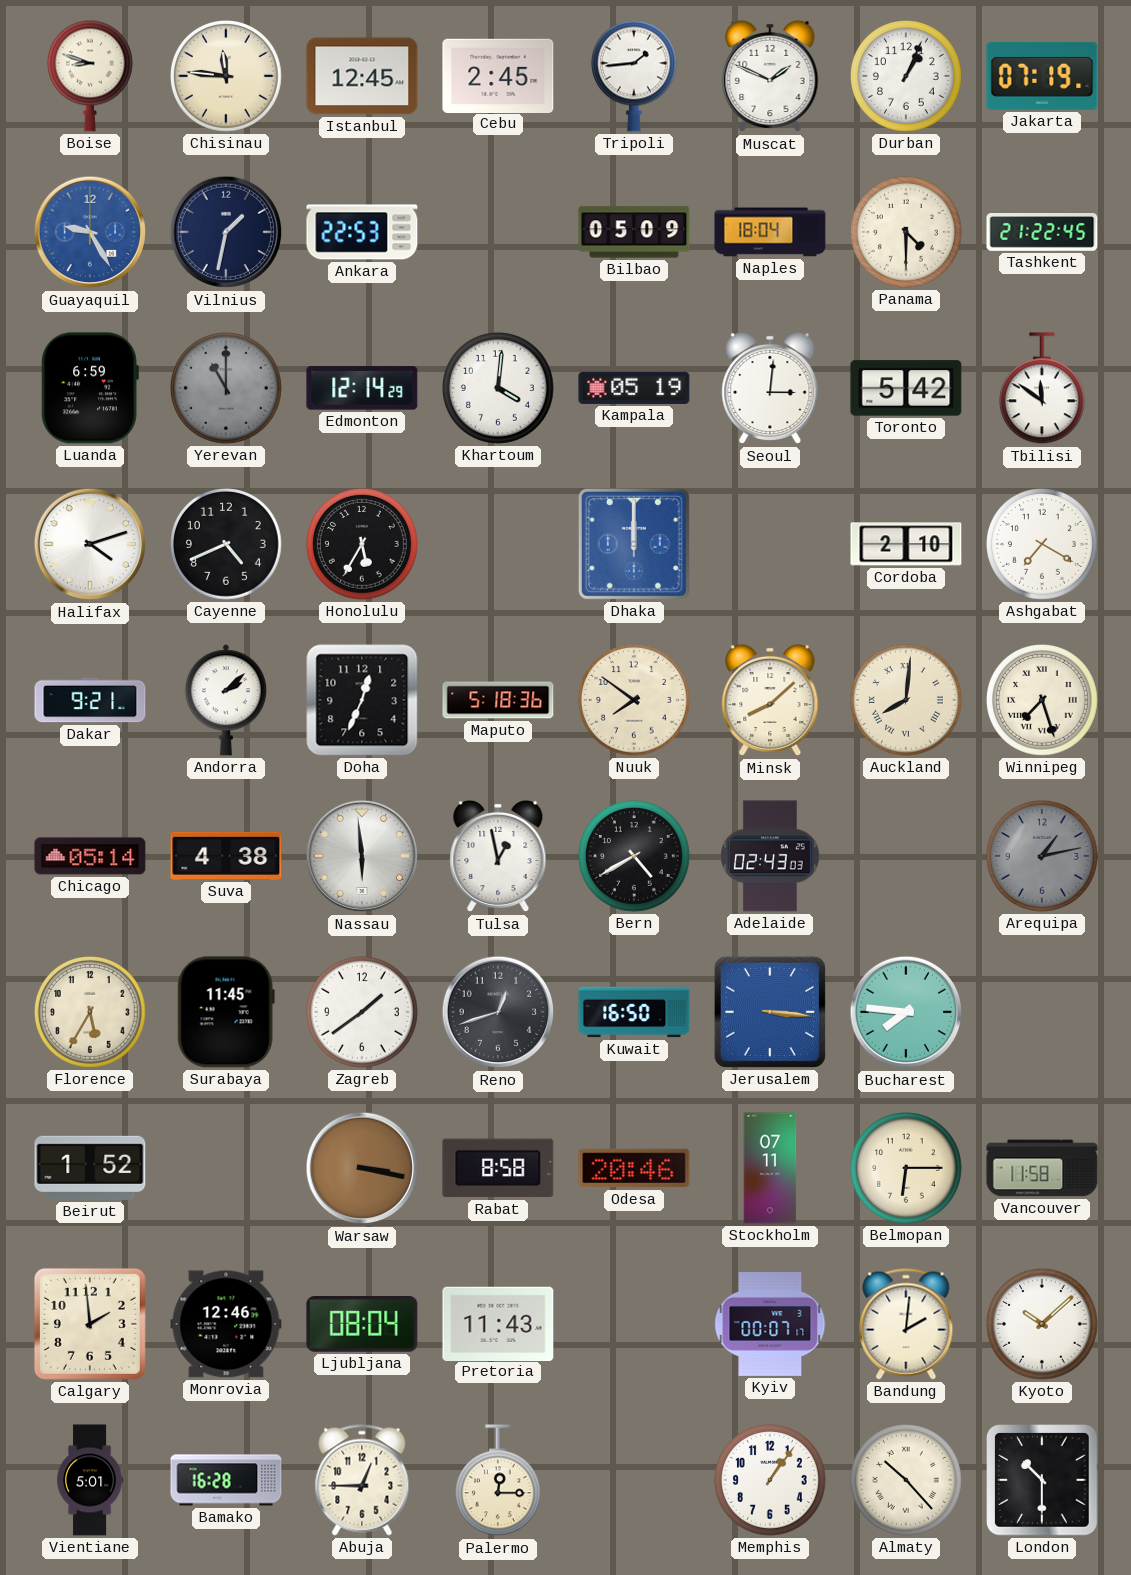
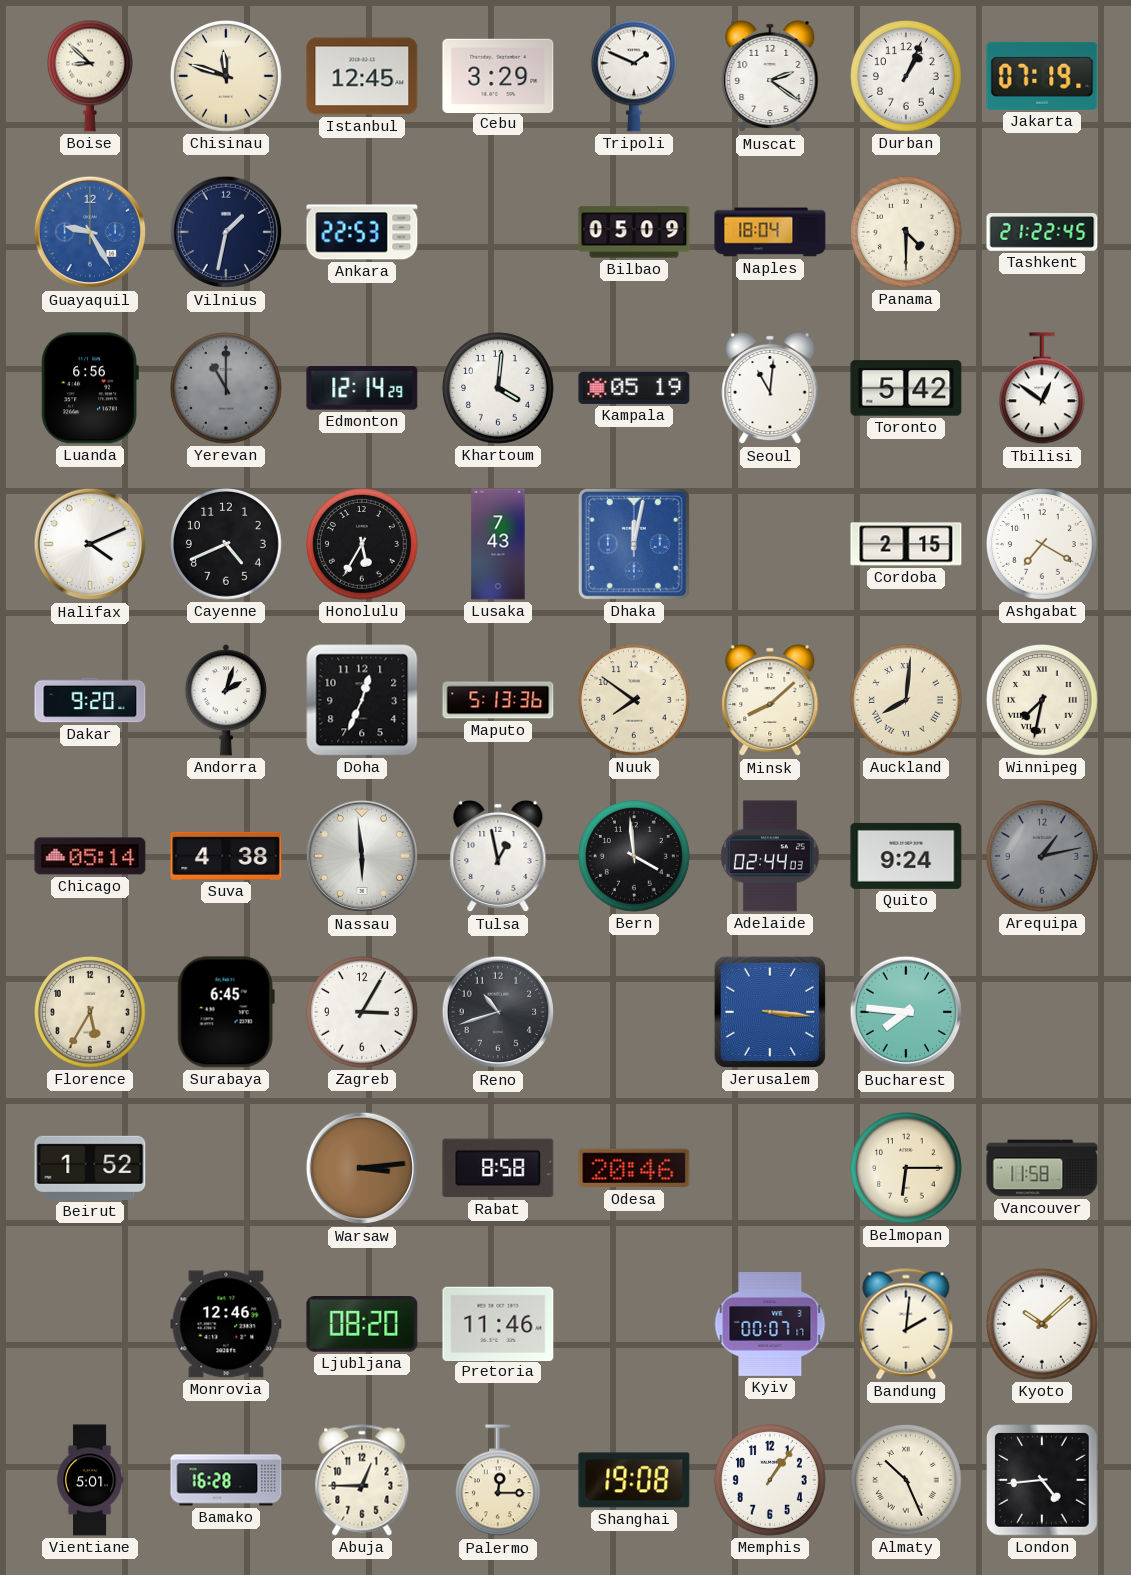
Boise: 8:48 -> 8:52
Chisinau: 11:46 -> 11:48
Cebu: 2:45 -> 3:29
Tripoli: 1:44 -> 1:49
Muscat: 1:49 -> 2:21
Luanda: 6:59 -> 6:56
Seoul: 3:01 -> 11:01
Tbilisi: 11:51 -> 12:51
Halifax: 4:12 -> 4:11
Lusaka: none -> 7:43
Dhaka: 12:00 -> 12:02
Cordoba: 2:10 -> 2:15
Dakar: 9:21 -> 9:20
Andorra: 2:08 -> 2:03
Maputo: 5:18 -> 5:13
Winnipeg: 7:27 -> 7:32
Bern: 4:40 -> 3:59
Adelaide: 02:43 -> 02:44
Quito: none -> 9:24
Surabaya: 11:45 -> 6:45
Zagreb: 1:39 -> 3:05
Reno: 12:42 -> 10:42
Kuwait: 16:50 -> none
Warsaw: 3:17 -> 3:14
Stockholm: 07:11 -> none
Calgary: 1:59 -> none
Ljubljana: 08:04 -> 08:20
Pretoria: 11:43 -> 11:46
Shanghai: none -> 19:08
Almaty: 10:23 -> 10:26
London: 10:30 -> 4:44
